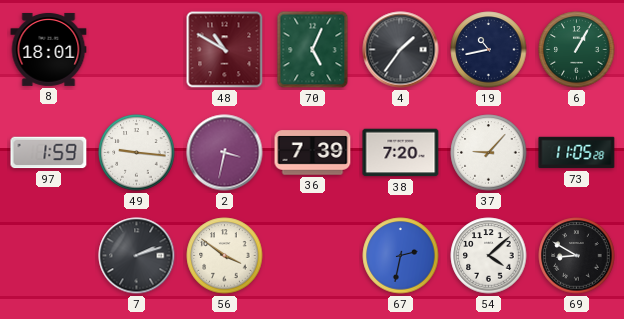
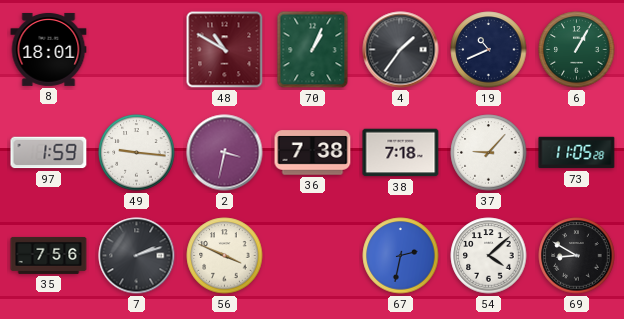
70: 5:04 -> 1:04
19: 10:43 -> 10:41
36: 7:39 -> 7:38
38: 7:20 -> 7:18
35: none -> 7:56
56: 3:51 -> 3:49
